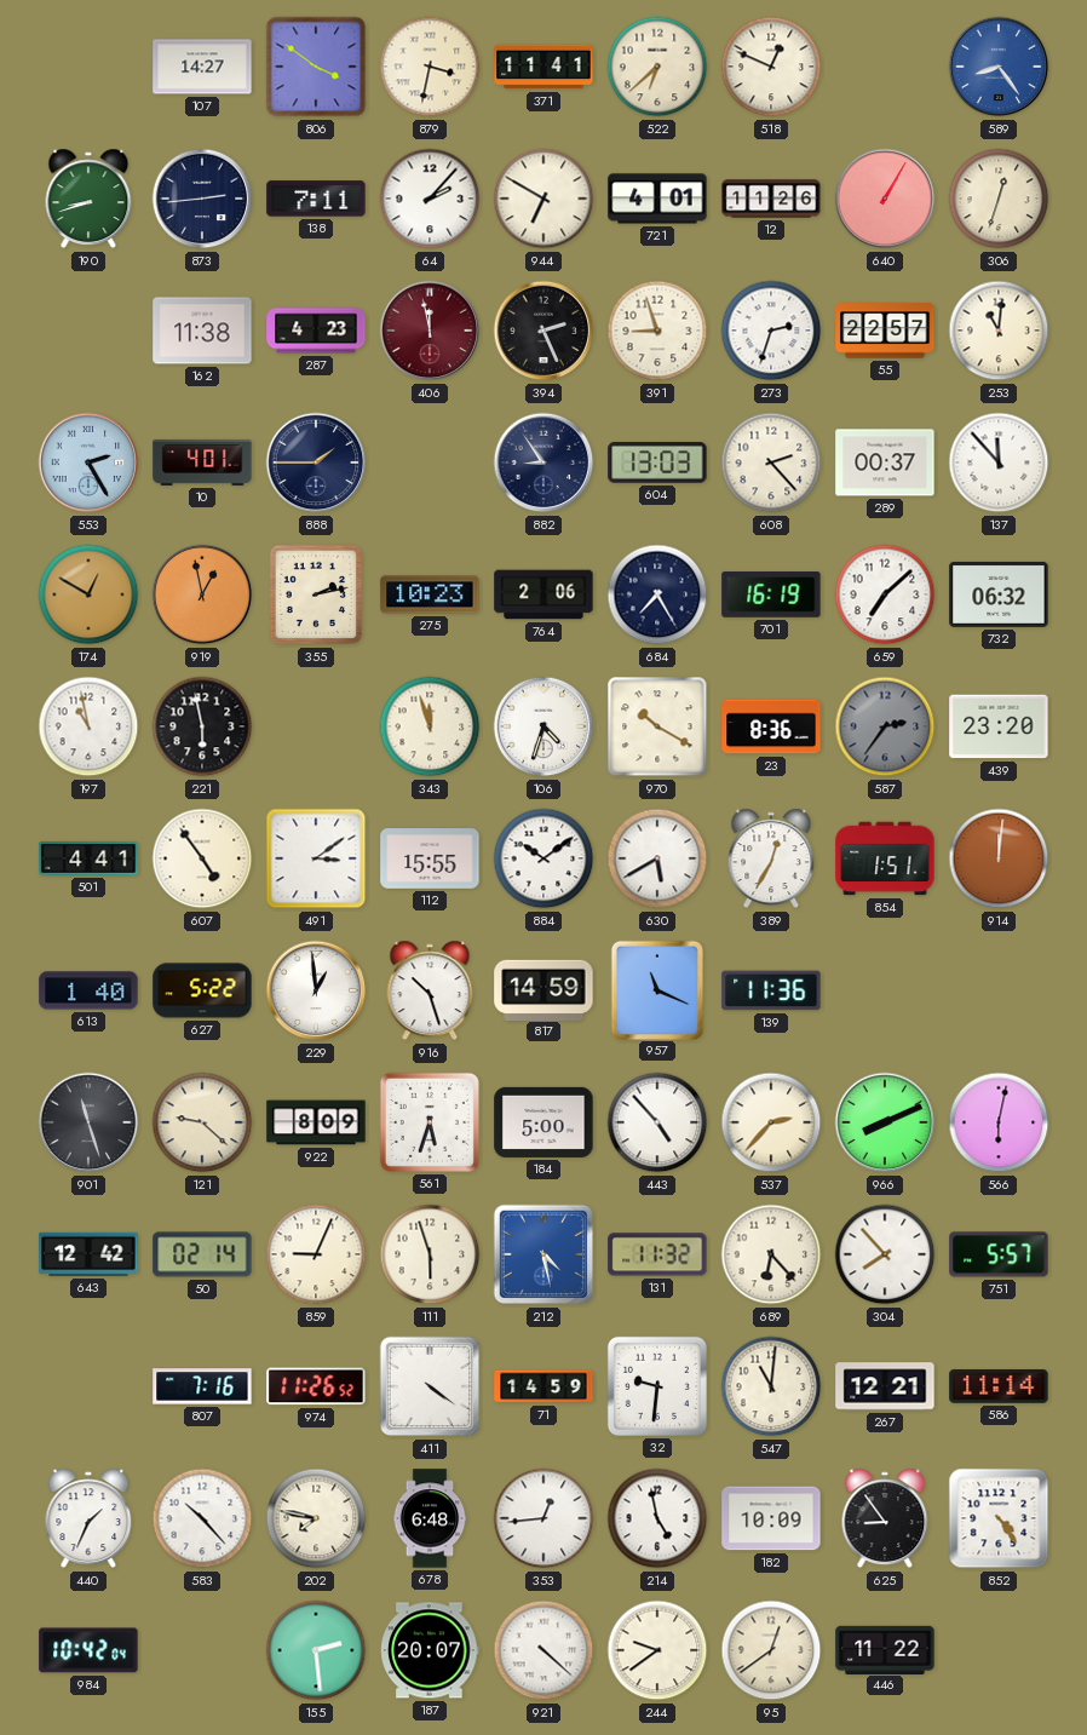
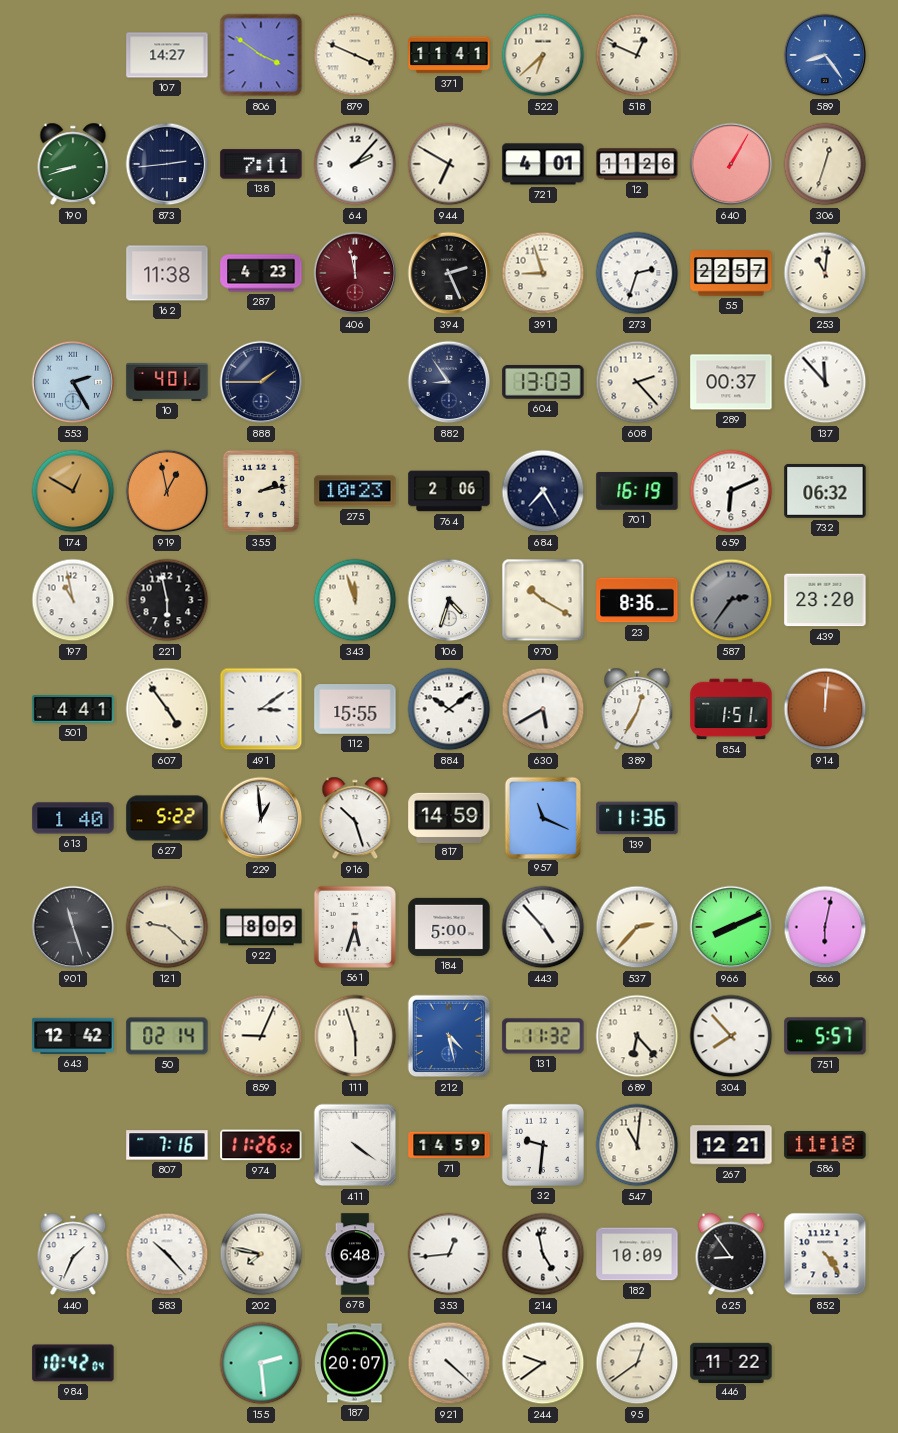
879: 3:32 -> 3:49
659: 7:08 -> 6:11
586: 11:14 -> 11:18
